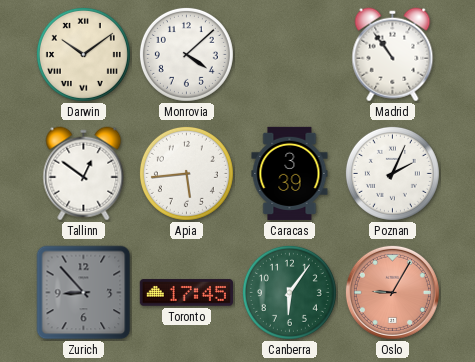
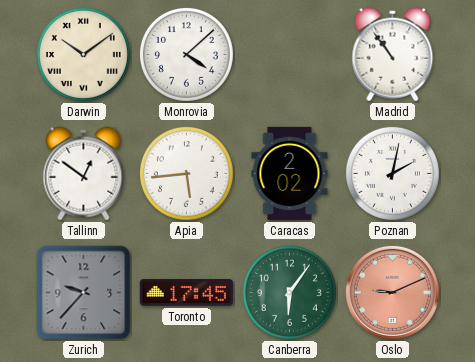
Caracas: 3:39 -> 2:02
Poznan: 2:04 -> 2:02
Zurich: 8:53 -> 9:37
Oslo: 9:05 -> 9:11
